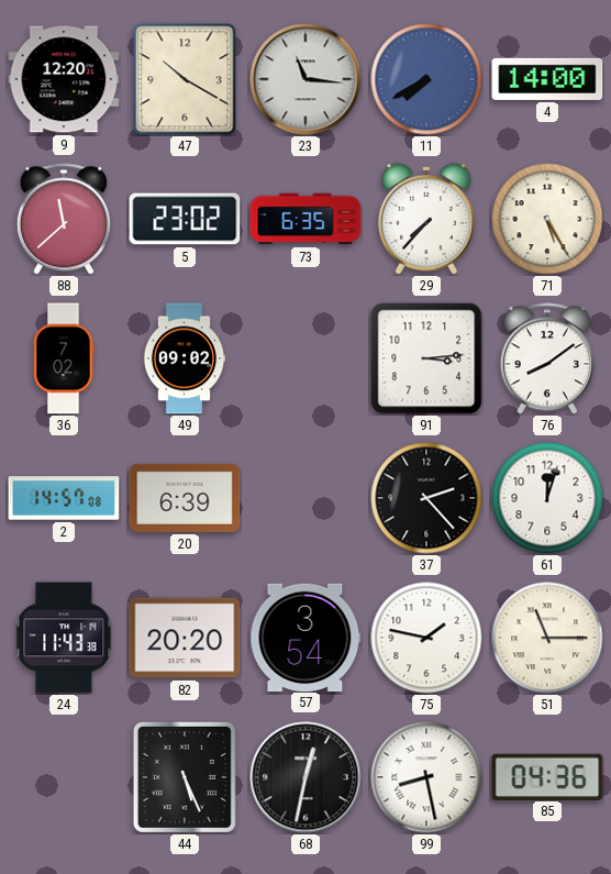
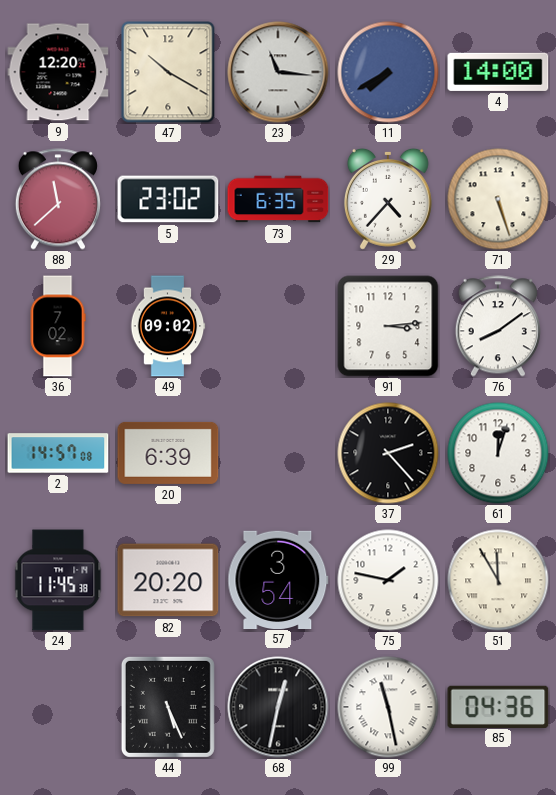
29: 7:37 -> 4:37
71: 5:25 -> 5:27
24: 11:43 -> 11:45
51: 11:15 -> 11:55
99: 8:28 -> 11:28
